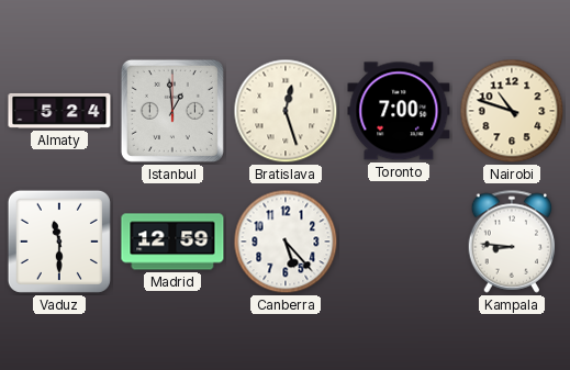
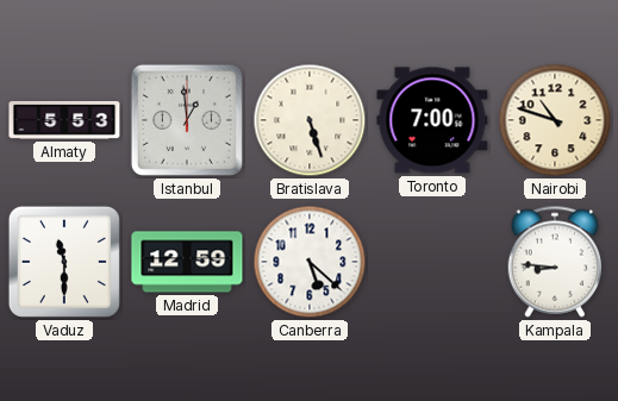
Almaty: 5:24 -> 5:53
Bratislava: 12:27 -> 5:27
Canberra: 5:23 -> 5:22
